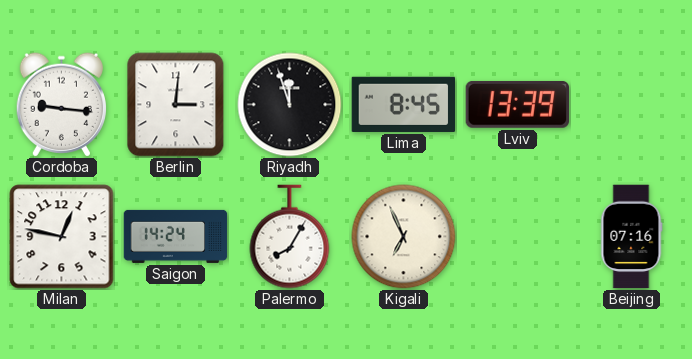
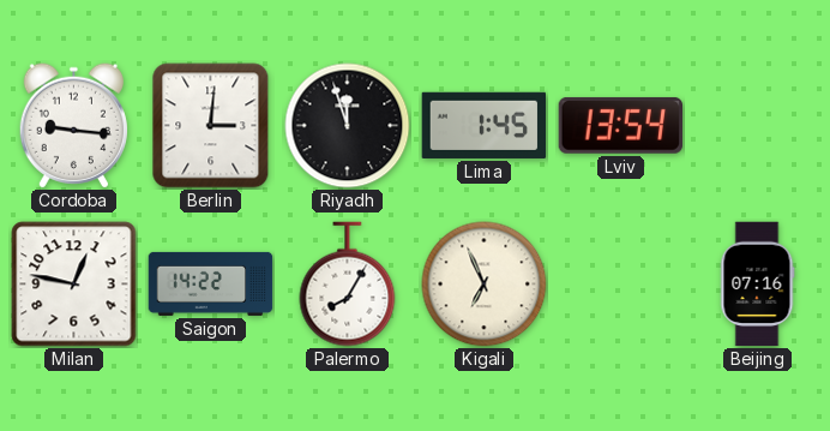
Lima: 8:45 -> 1:45
Lviv: 13:39 -> 13:54
Saigon: 14:24 -> 14:22
